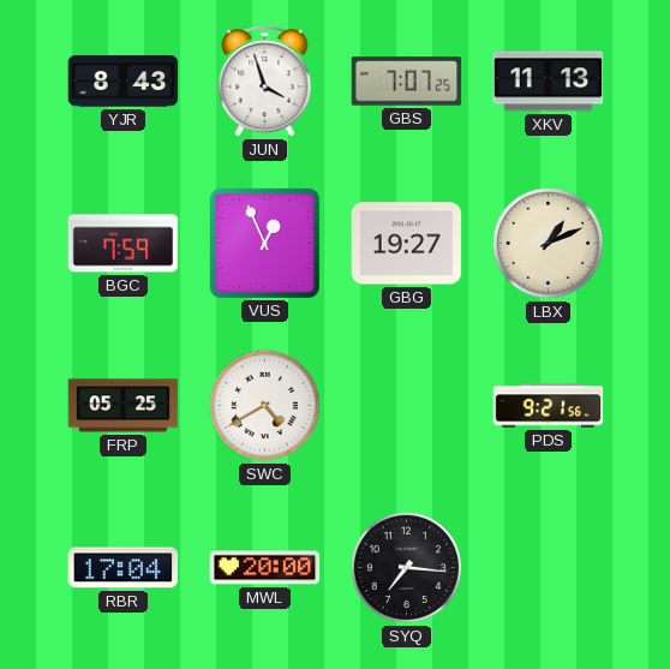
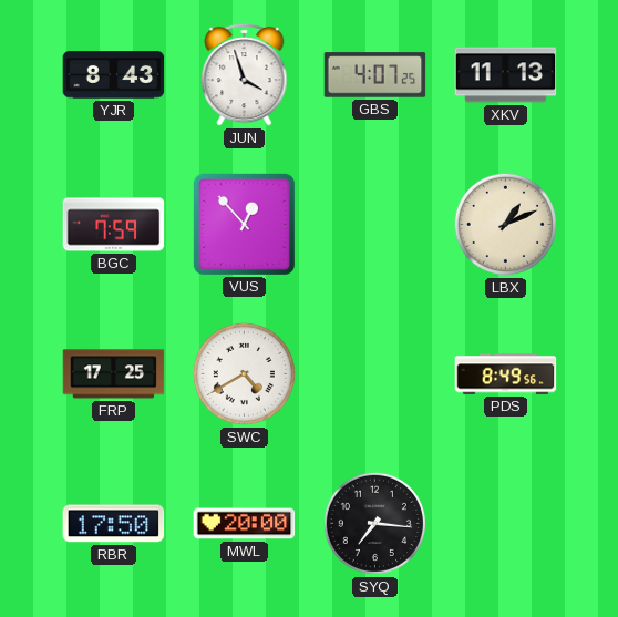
GBS: 7:07 -> 4:07
VUS: 12:56 -> 12:53
GBG: 19:27 -> none
FRP: 05:25 -> 17:25
PDS: 9:21 -> 8:49
RBR: 17:04 -> 17:50
